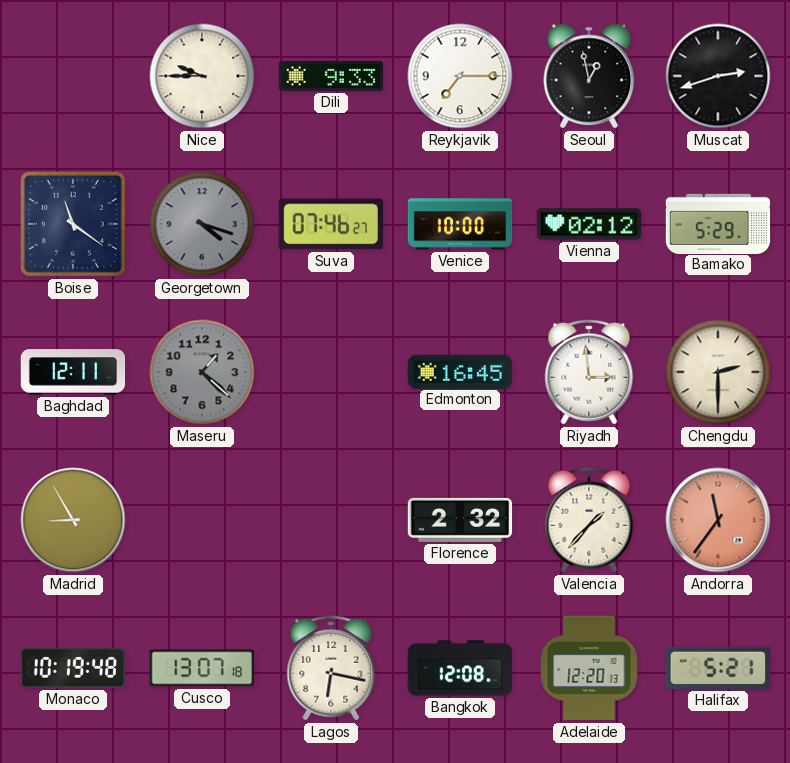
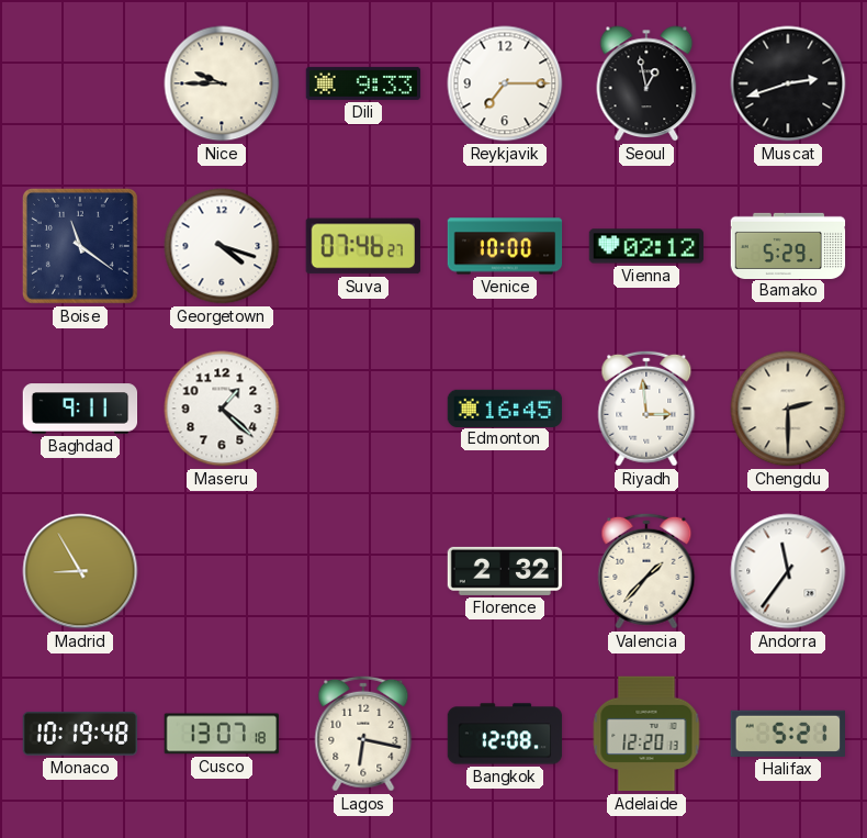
Georgetown dial: grey -> white
Baghdad: 12:11 -> 9:11
Maseru dial: grey -> white
Andorra dial: salmon -> white
